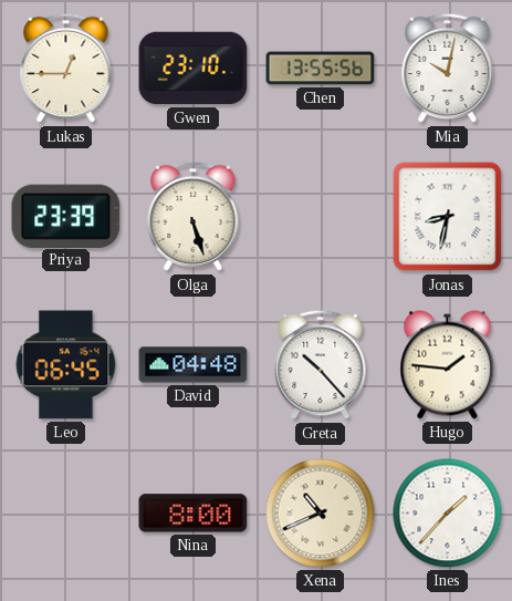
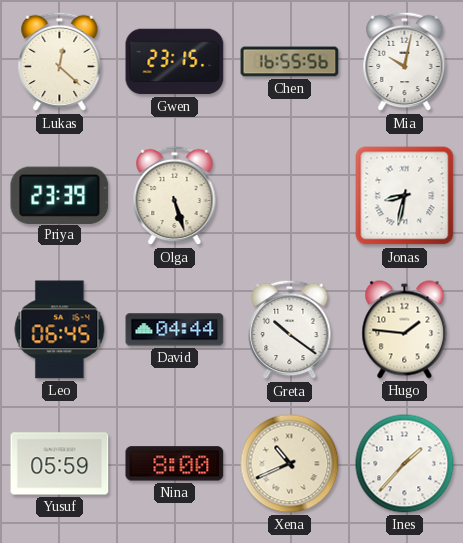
Lukas: 12:45 -> 12:22
Gwen: 23:10 -> 23:15
Chen: 13:55 -> 16:55
David: 04:48 -> 04:44
Greta: 10:23 -> 10:21
Yusuf: none -> 05:59
